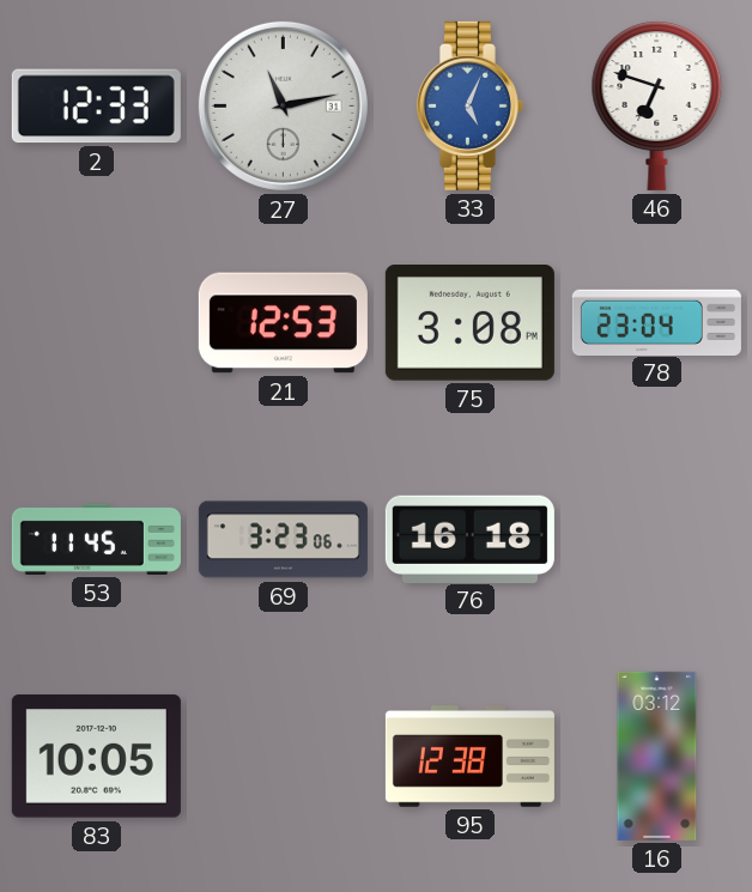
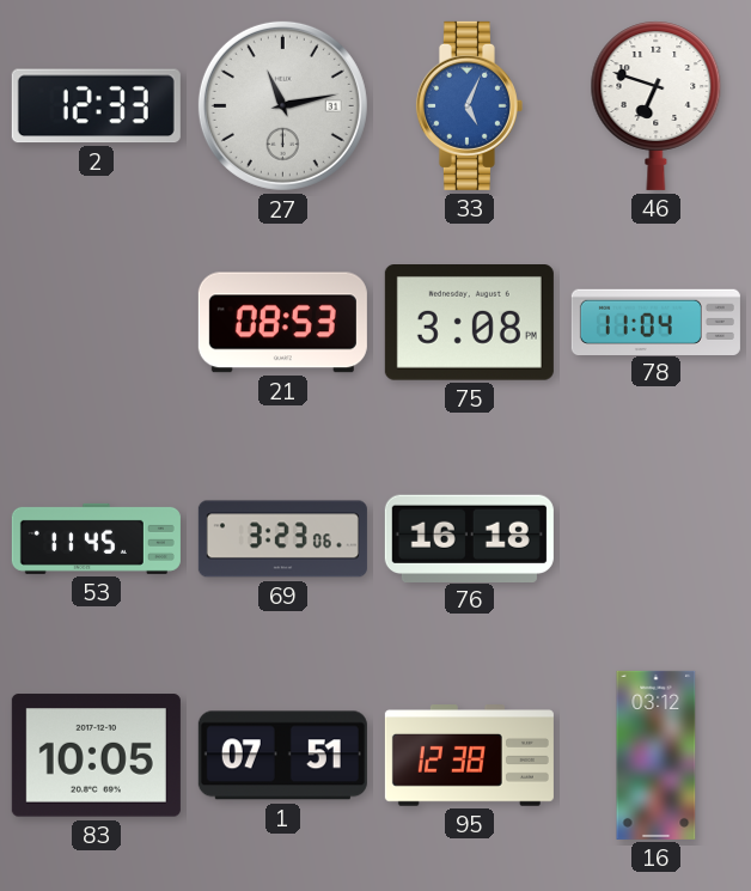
21: 12:53 -> 08:53
78: 23:04 -> 11:04
1: none -> 07:51
